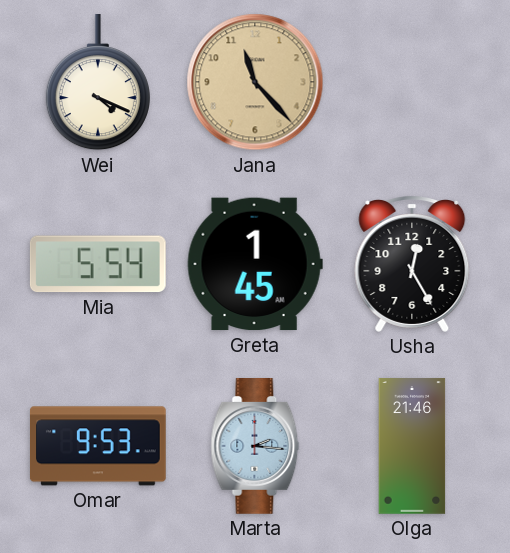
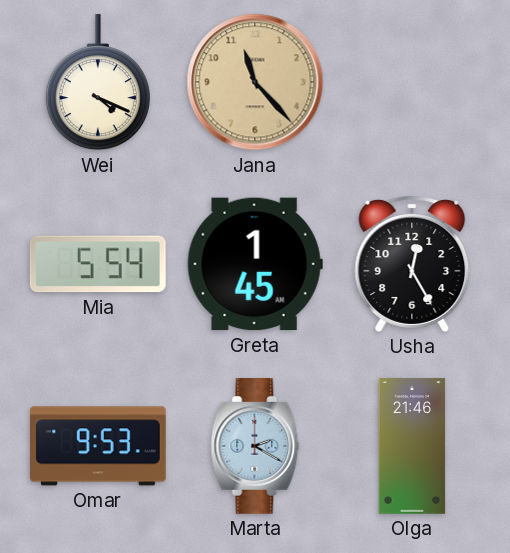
Marta: 2:16 -> 2:20
